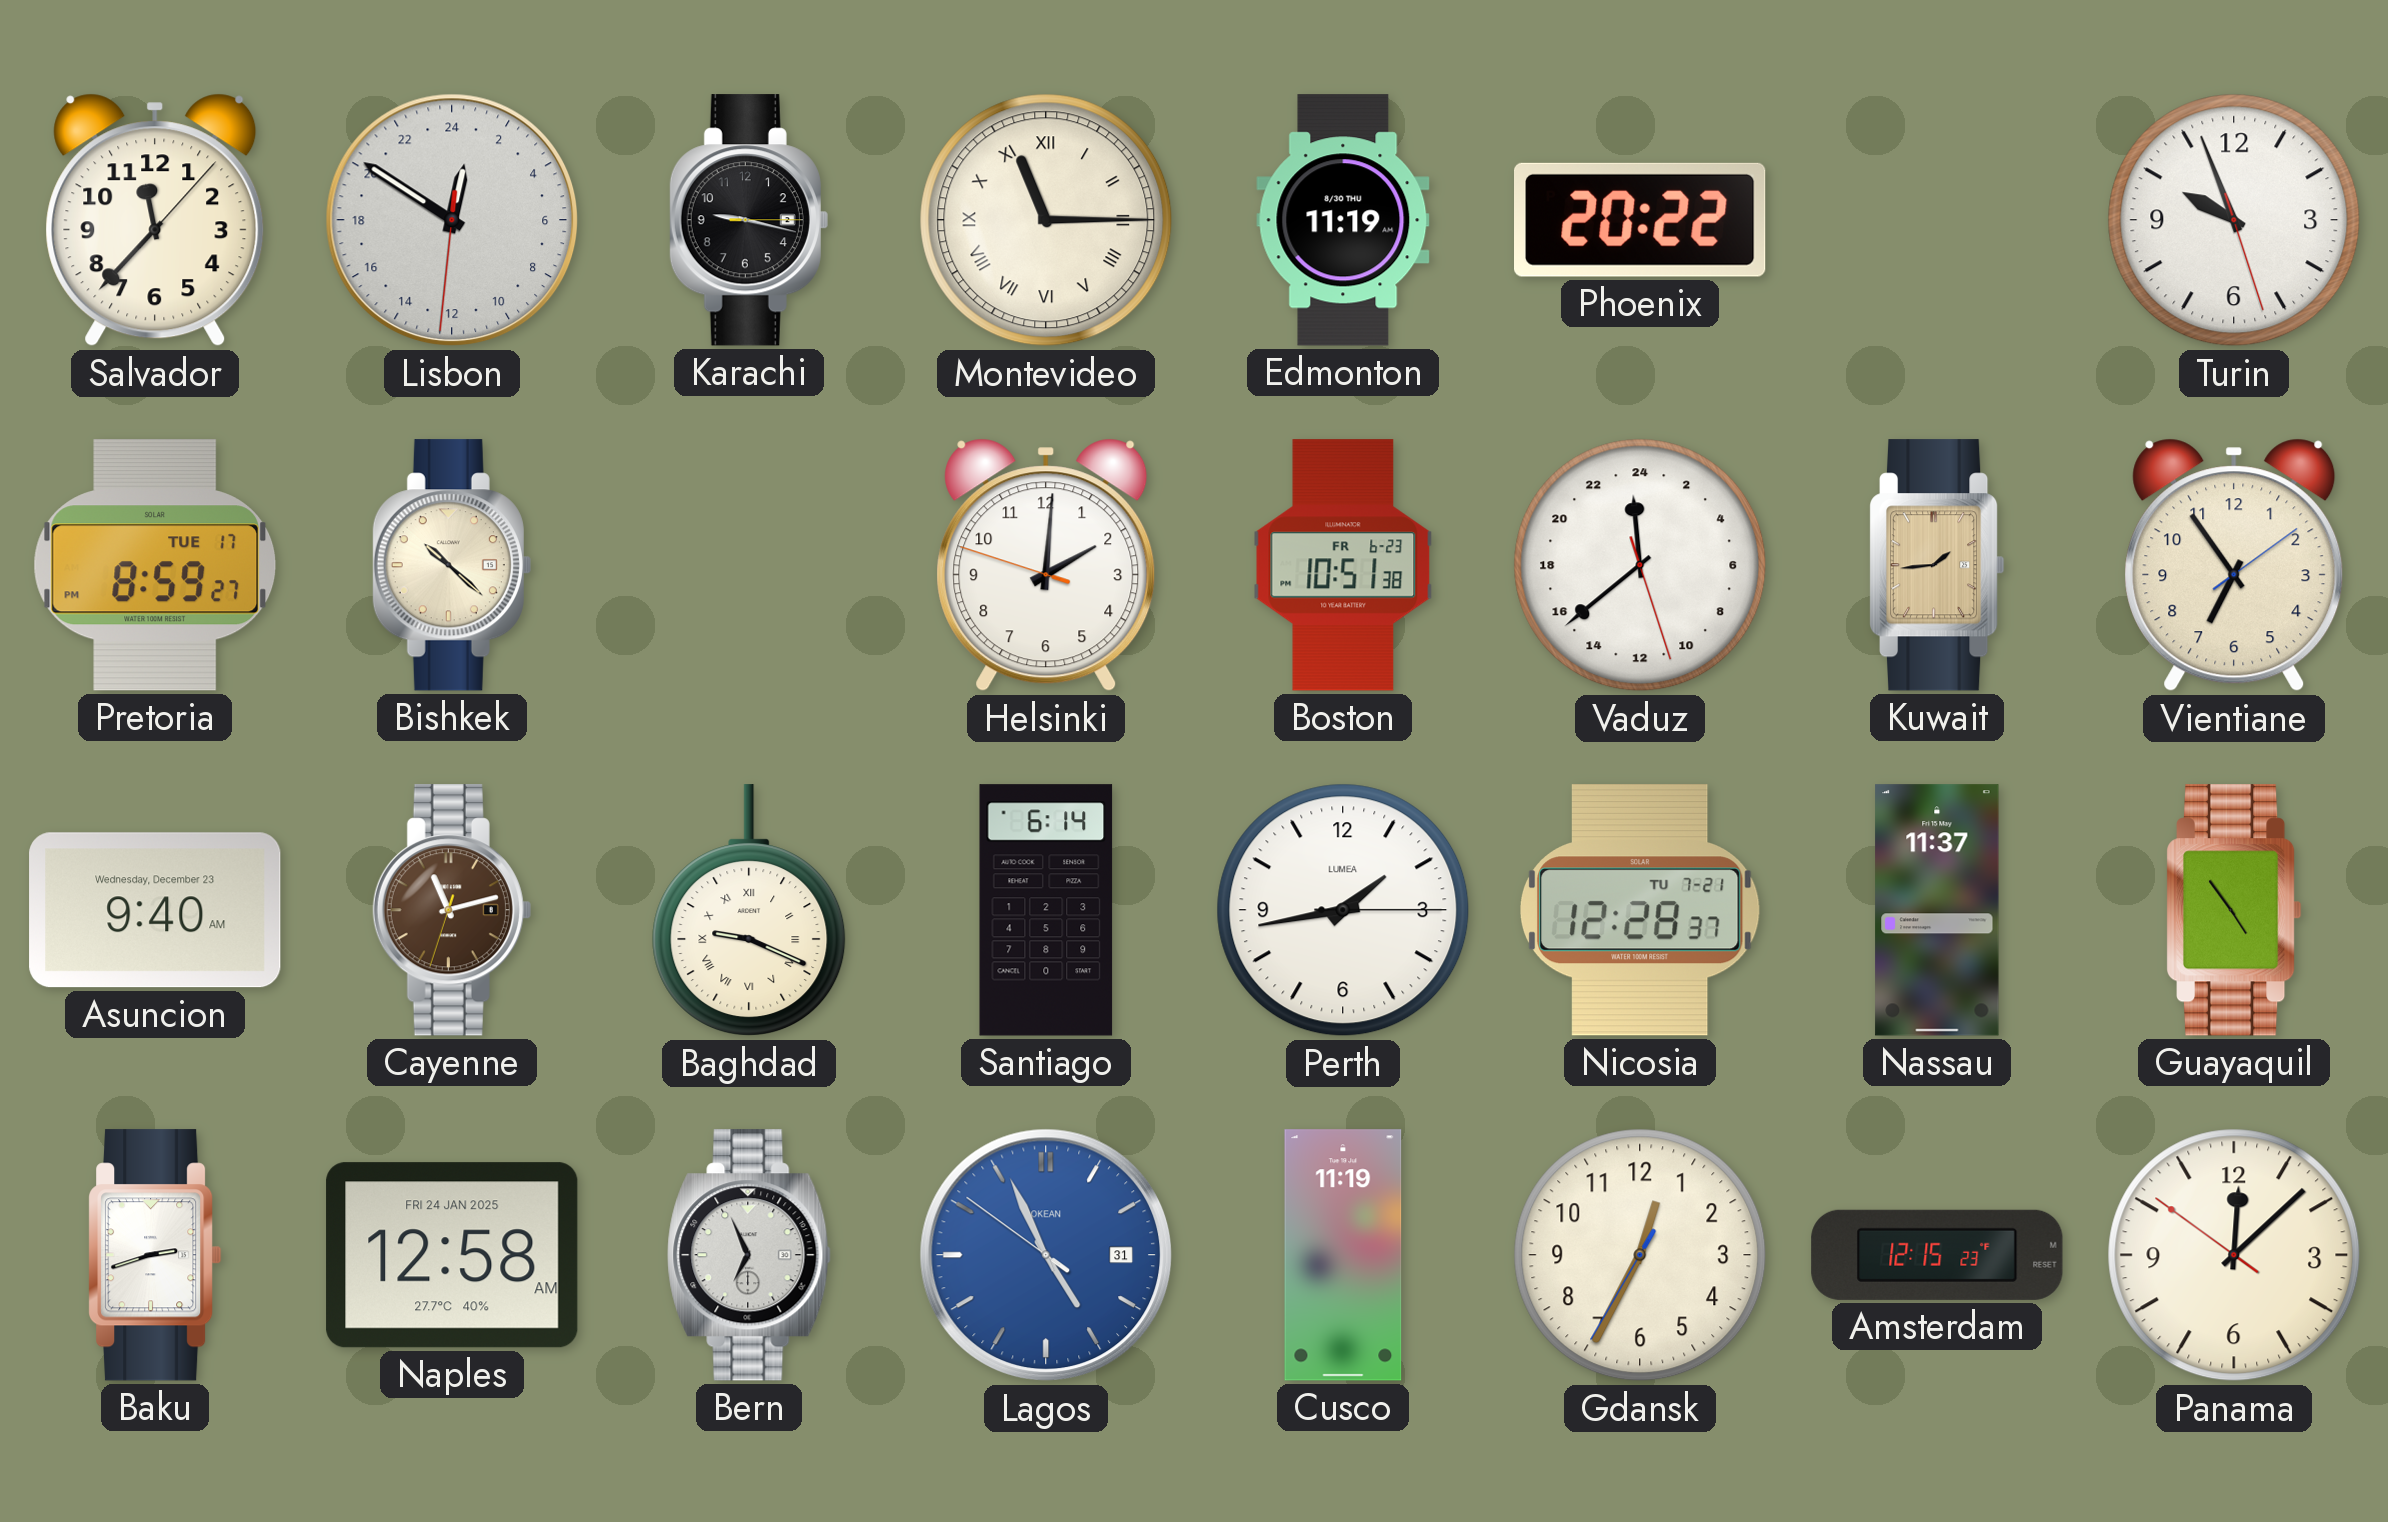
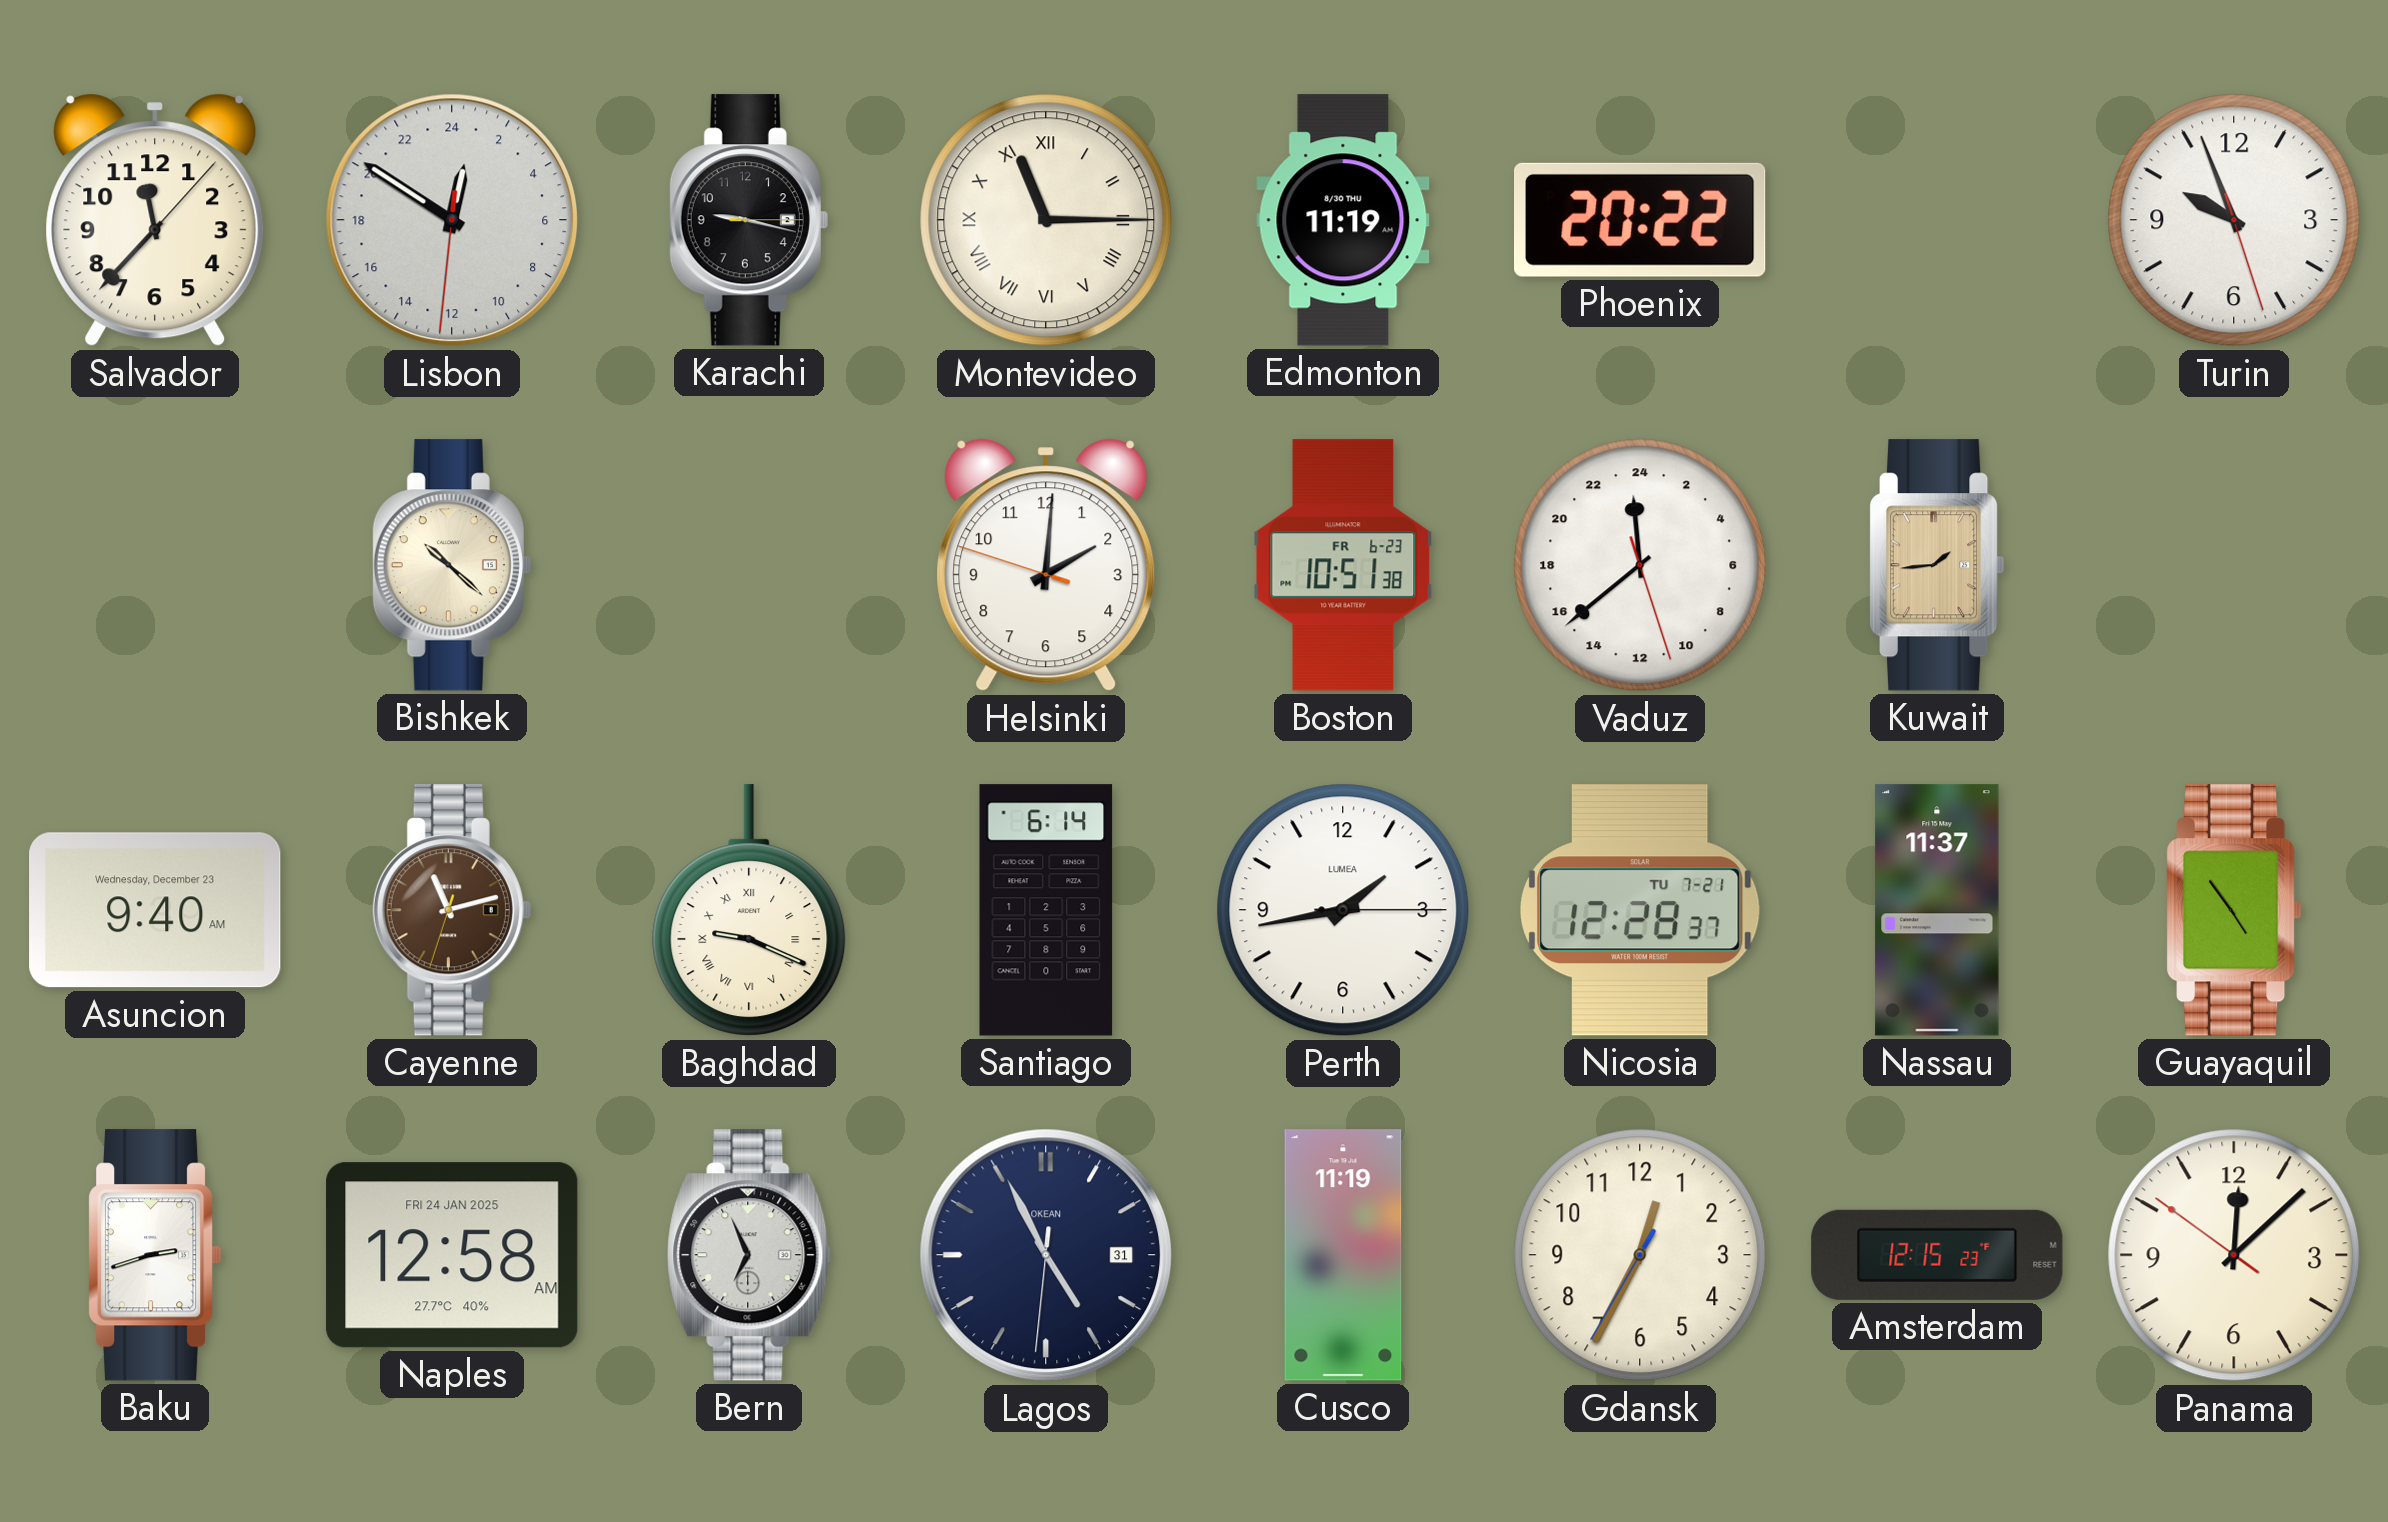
Pretoria: 8:59 -> none
Vientiane: 6:54 -> none
Lagos: 4:55:51 -> 4:55:31
Lagos dial: blue -> navy
